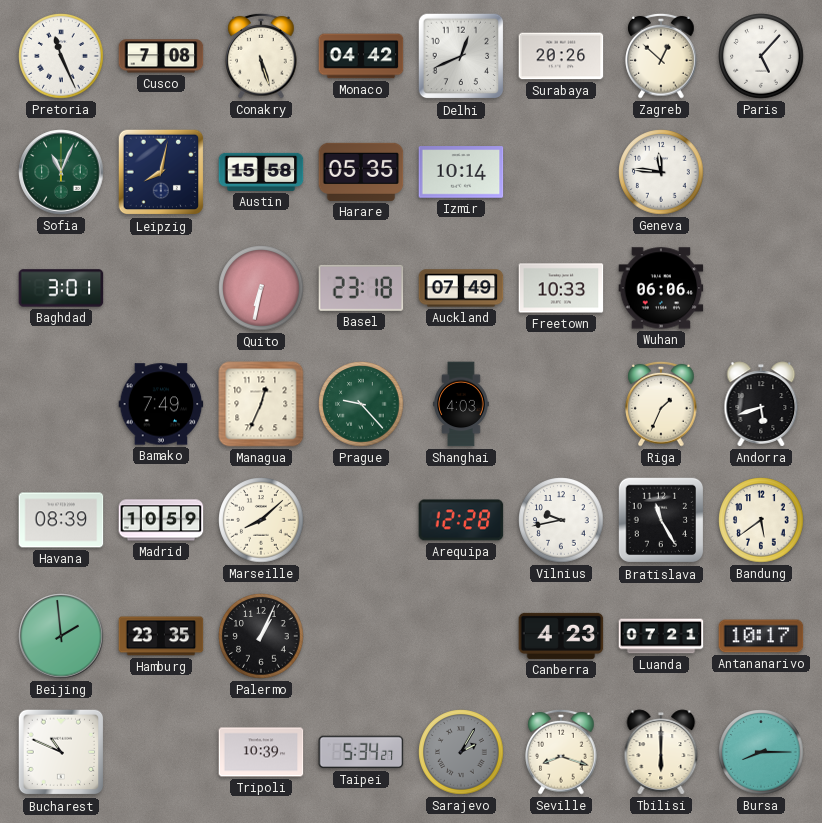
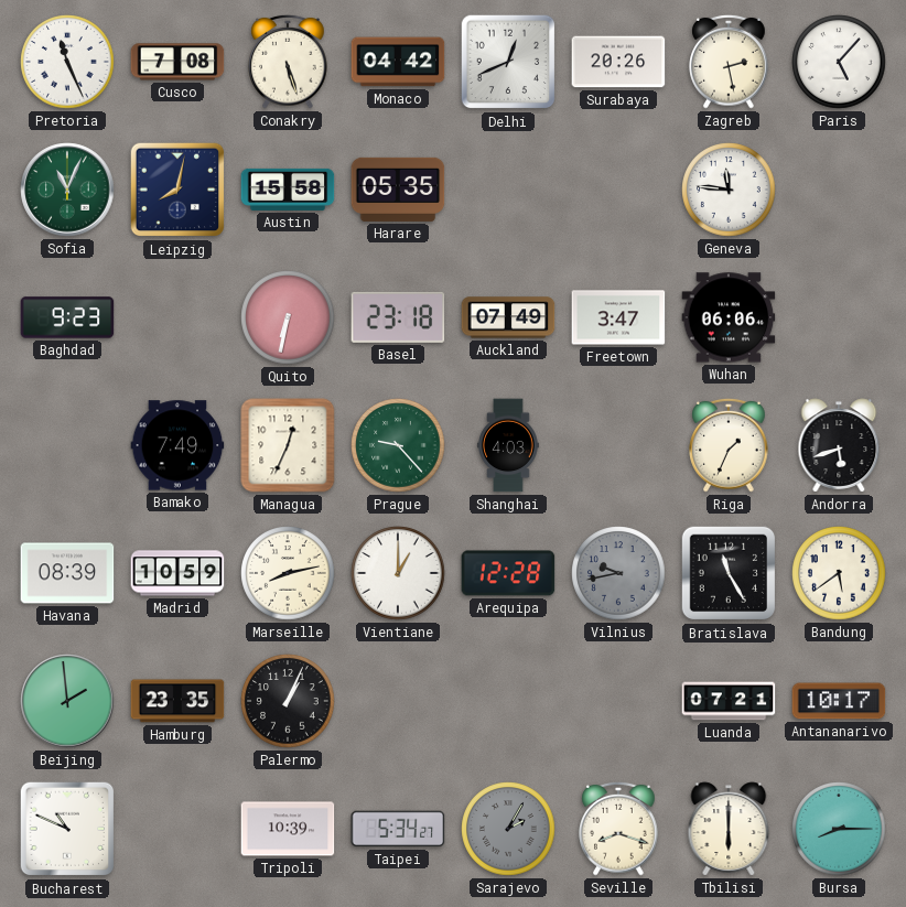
Zagreb: 12:52 -> 2:28
Izmir: 10:14 -> none
Baghdad: 3:01 -> 9:23
Freetown: 10:33 -> 3:47
Marseille: 8:08 -> 8:13
Vientiane: none -> 1:00
Vilnius dial: white -> grey
Canberra: 4:23 -> none
